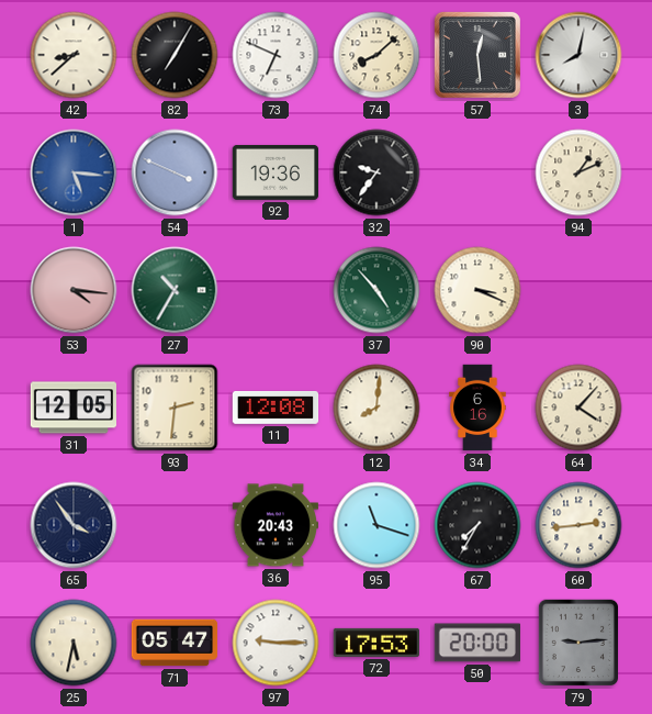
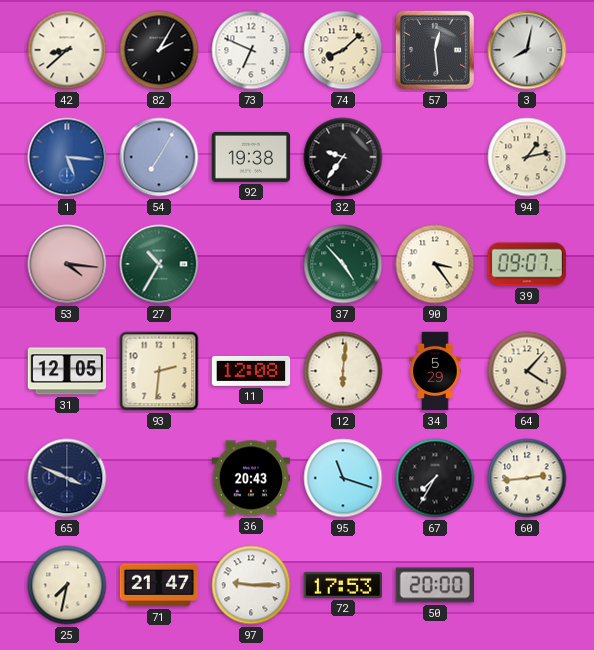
82: 7:05 -> 2:05
54: 3:49 -> 7:05
92: 19:36 -> 19:38
94: 1:11 -> 1:13
90: 3:19 -> 3:24
39: none -> 09:07
12: 8:01 -> 6:01
34: 6:16 -> 5:29
65: 3:54 -> 3:49
25: 5:32 -> 7:32
71: 05:47 -> 21:47
79: 9:14 -> none
